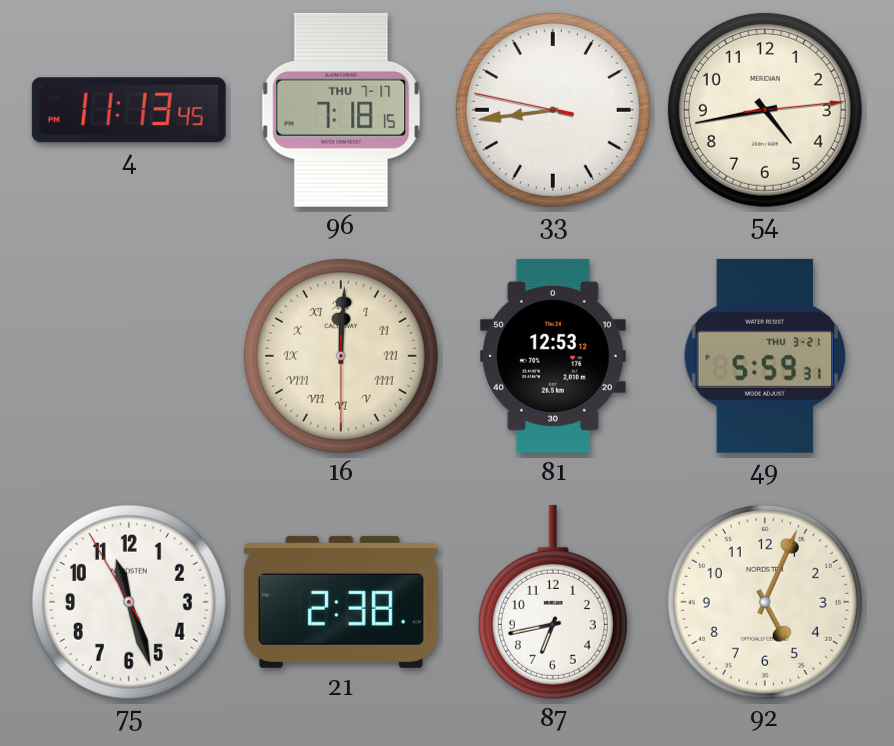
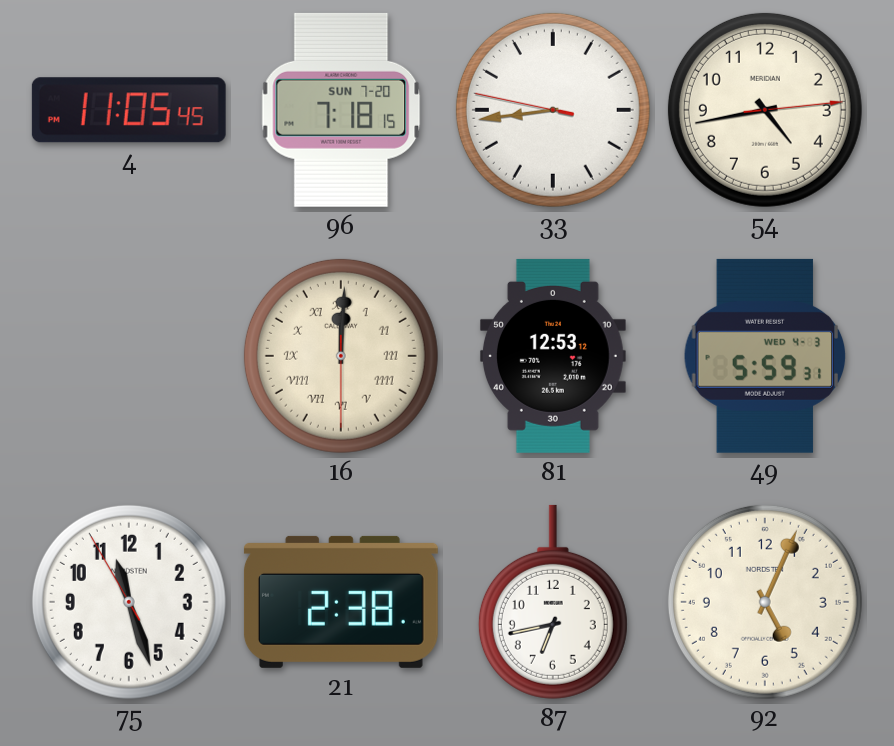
4: 11:13 -> 11:05
96 date: THU 7-17 -> SUN 7-20
49 date: THU 3-21 -> WED 4-3
